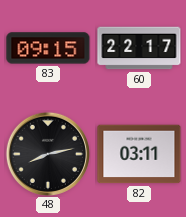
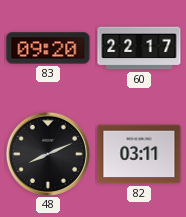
83: 09:15 -> 09:20
48: 8:13 -> 8:11
